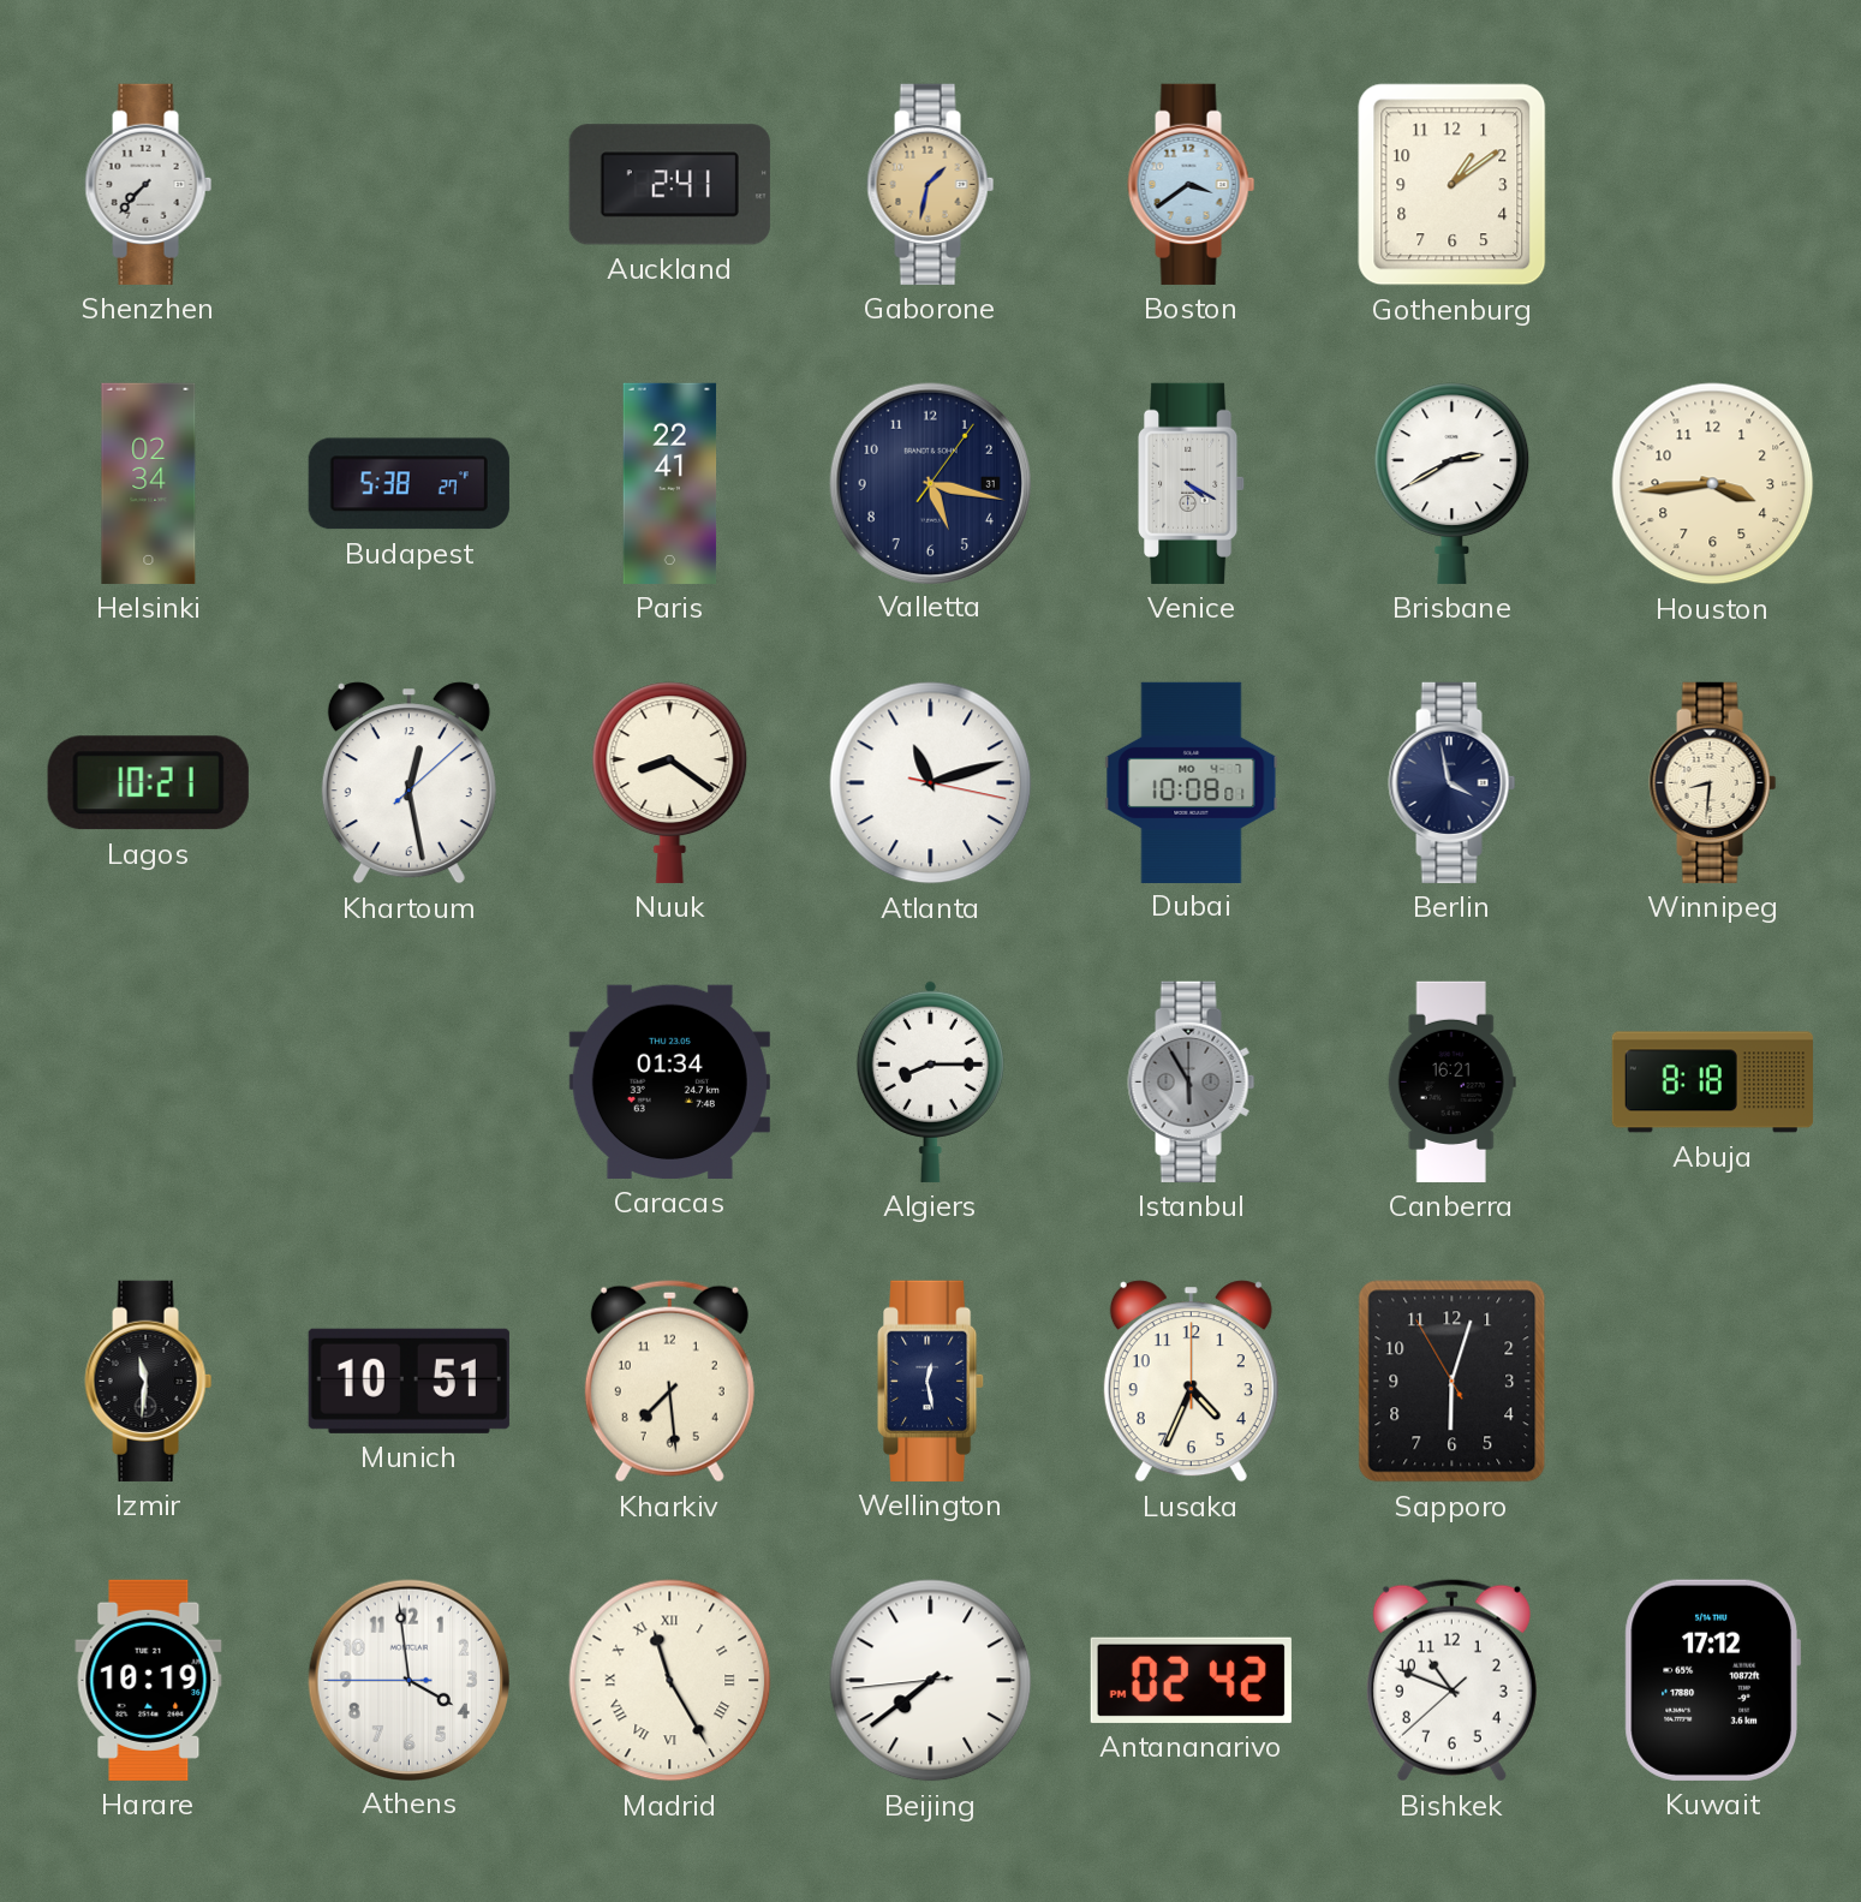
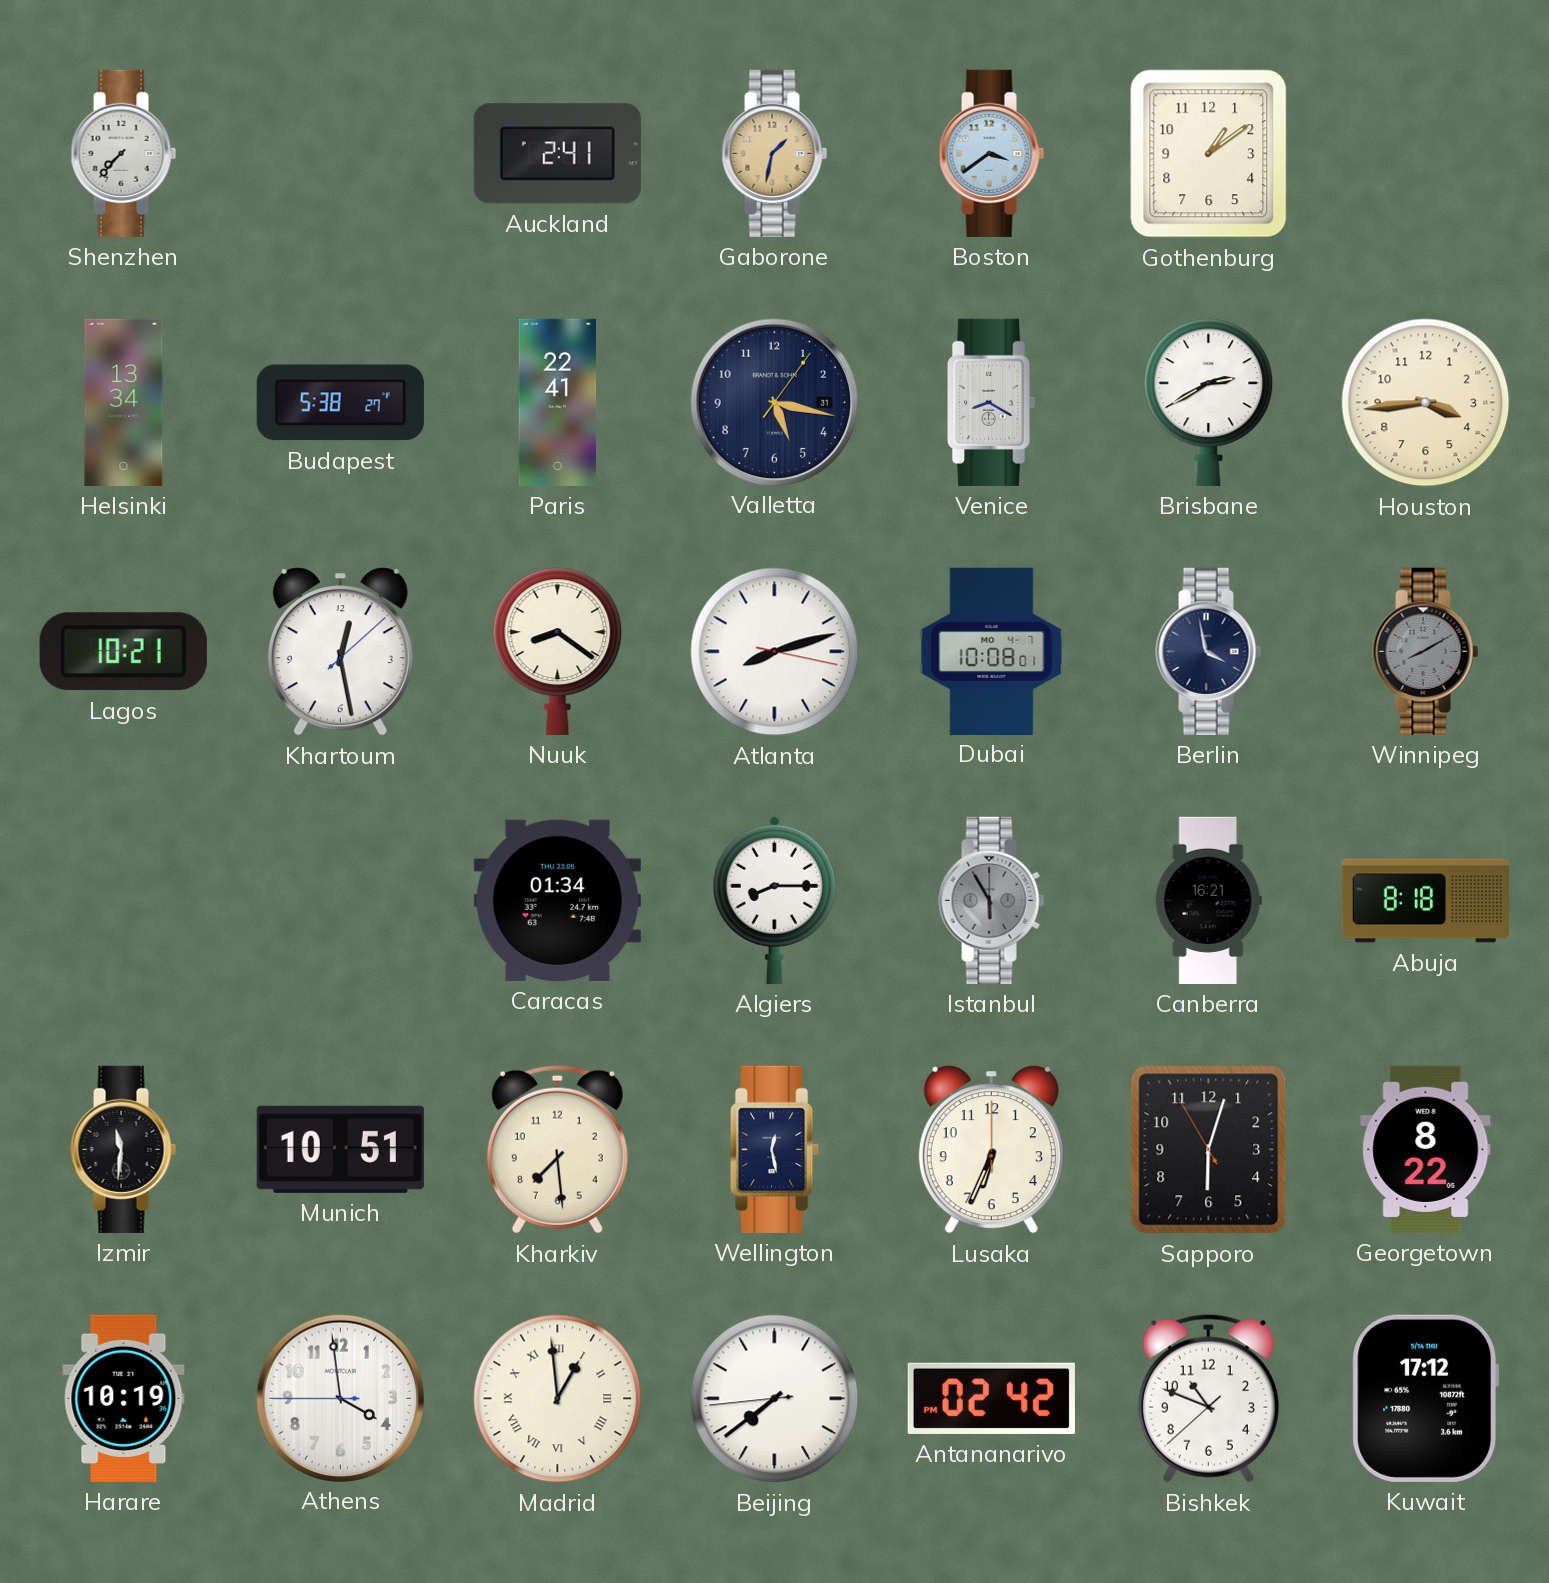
Helsinki: 02:34 -> 13:34
Venice: 4:20 -> 8:20
Atlanta: 11:12 -> 8:12
Winnipeg: 8:31 -> 8:10
Winnipeg dial: cream -> grey
Lusaka: 4:34 -> 6:34
Georgetown: none -> 8:22
Madrid: 11:25 -> 12:59
